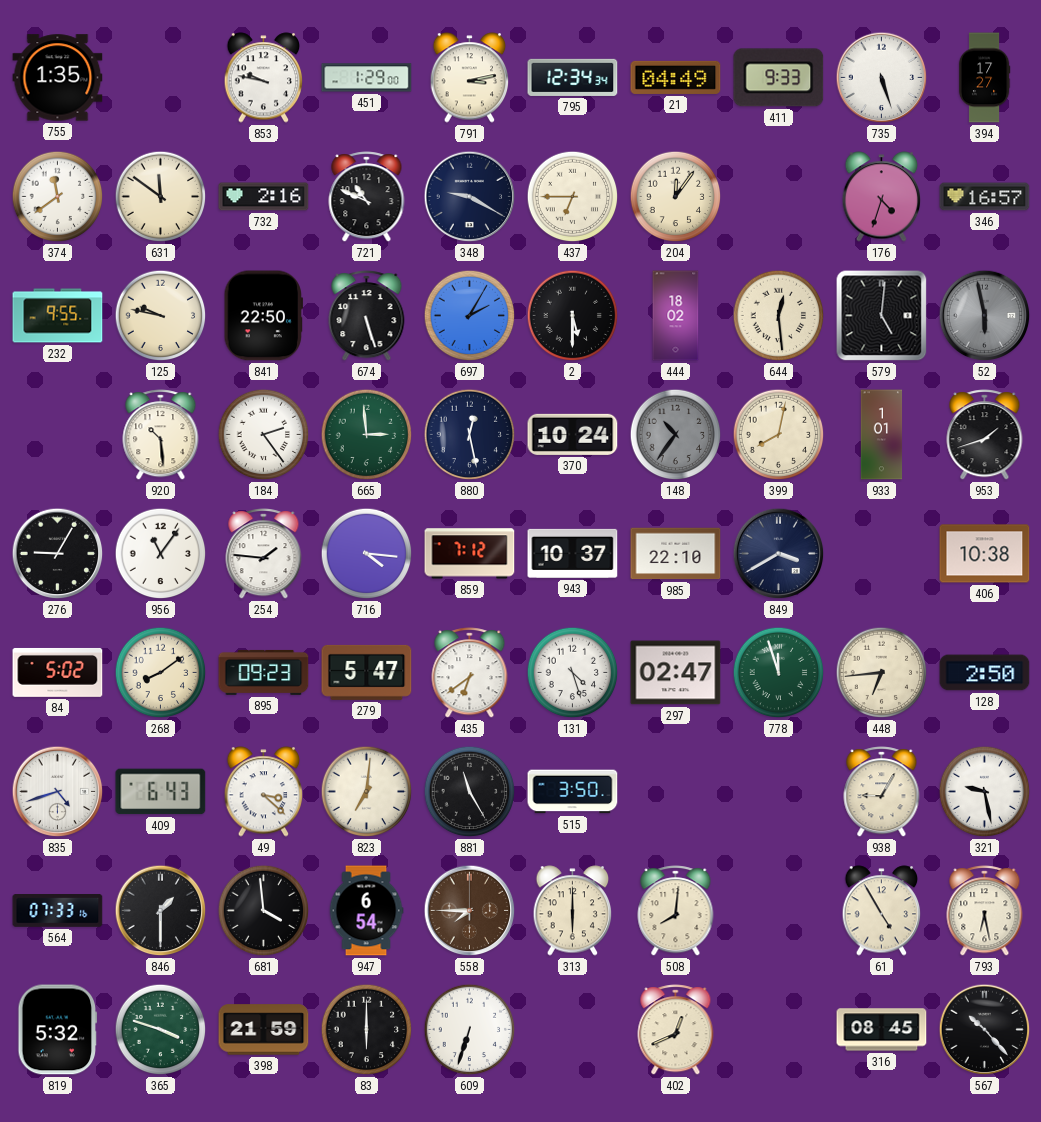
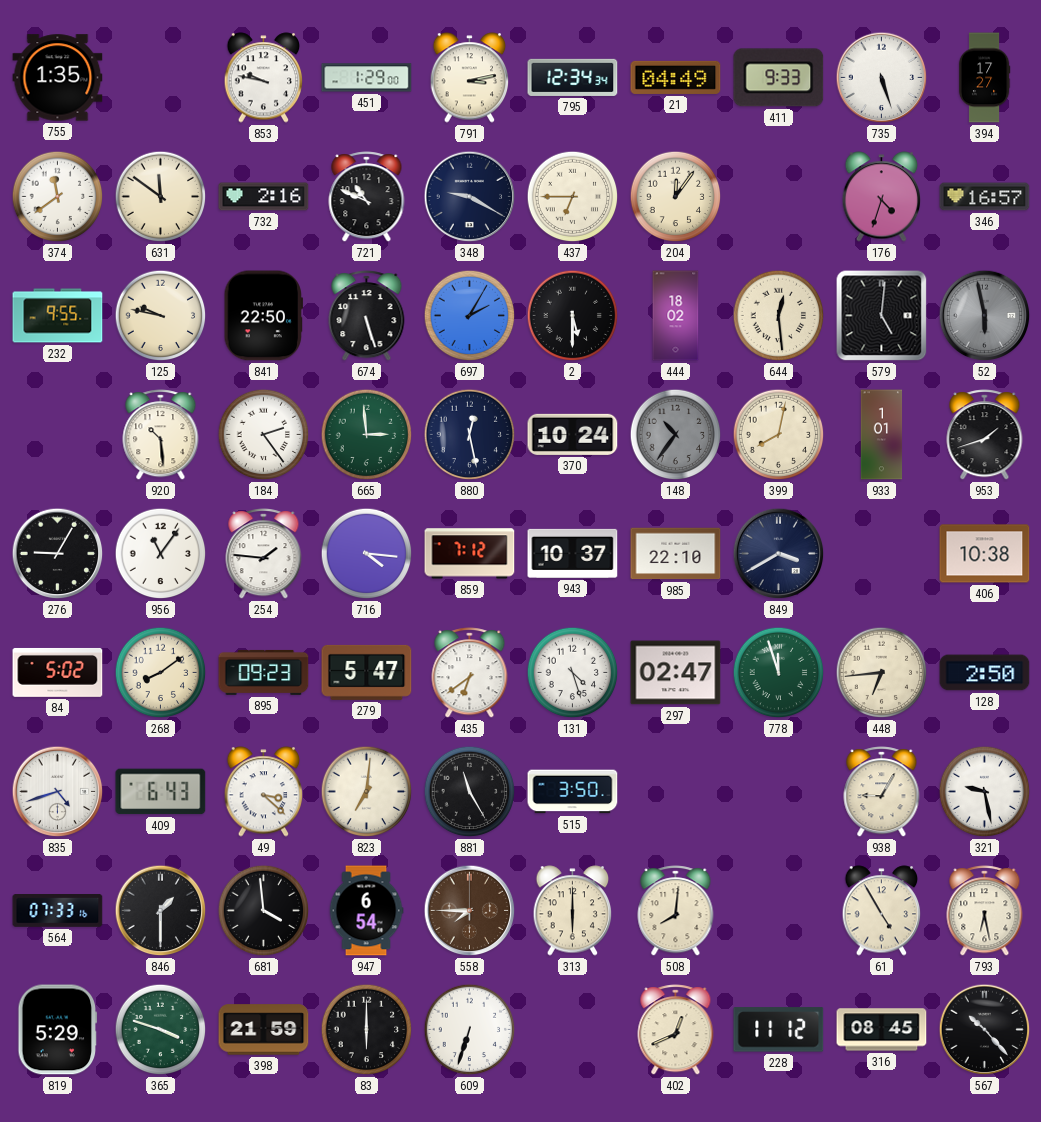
819: 5:32 -> 5:29
228: none -> 11:12
